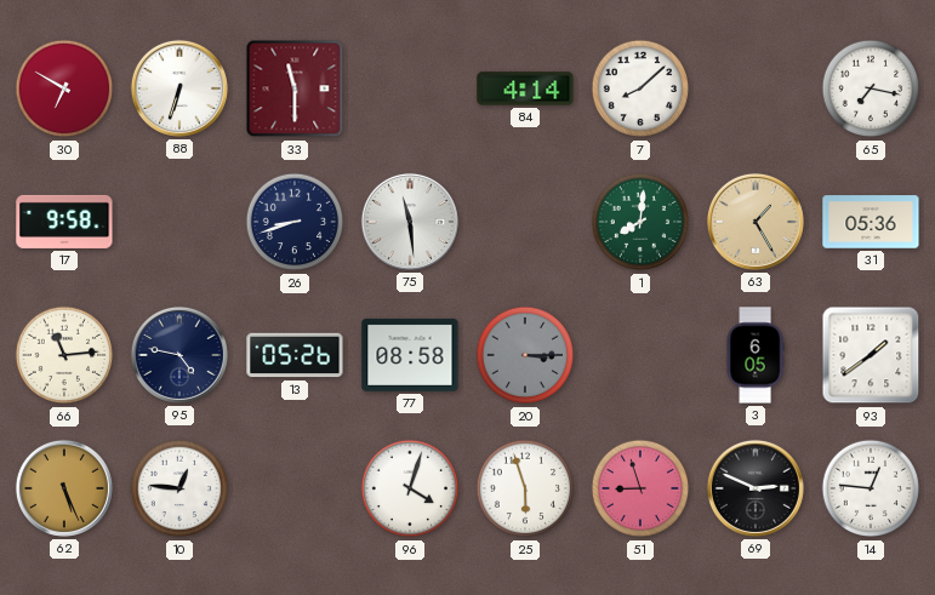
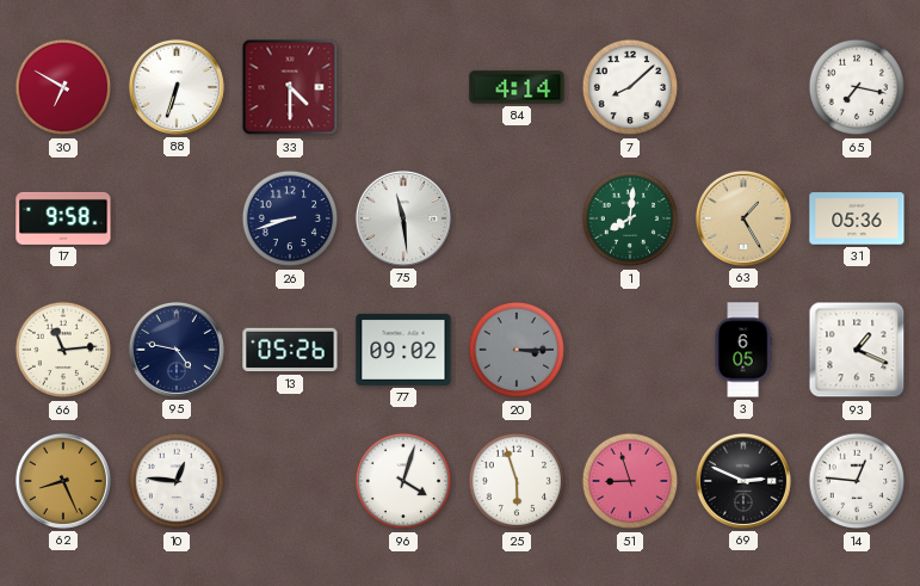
33: 11:30 -> 4:30
77: 08:58 -> 09:02
93: 1:39 -> 1:19
62: 5:26 -> 8:26
